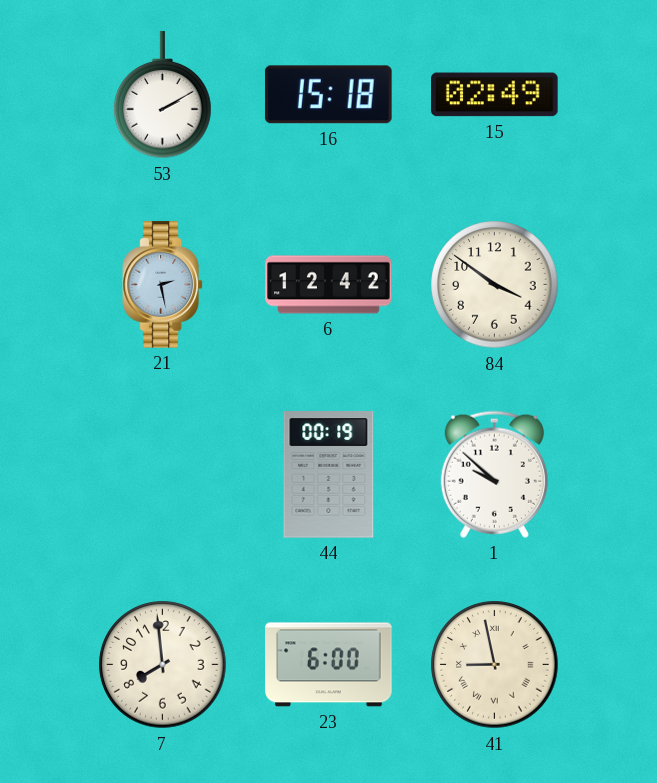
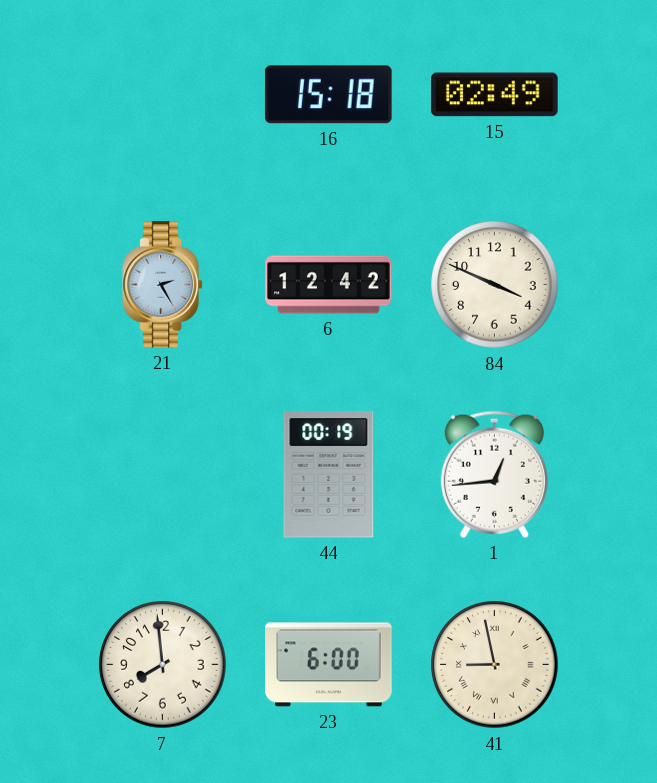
53: 2:10 -> none
21: 2:28 -> 2:25
84: 3:51 -> 3:49
1: 9:52 -> 12:44
